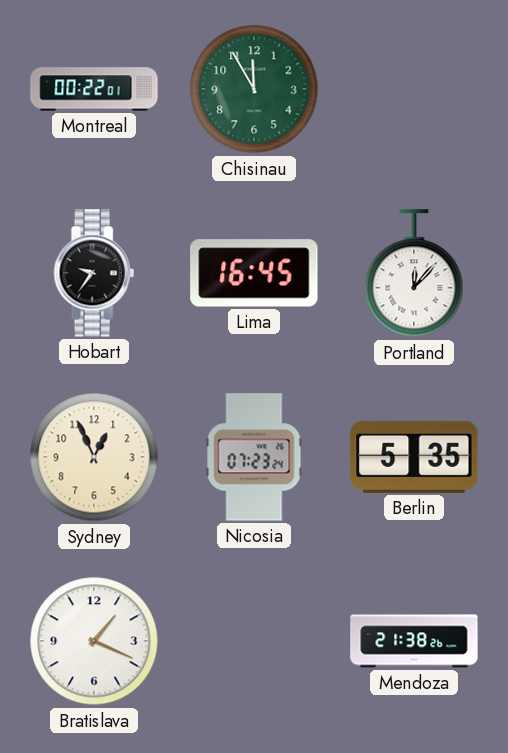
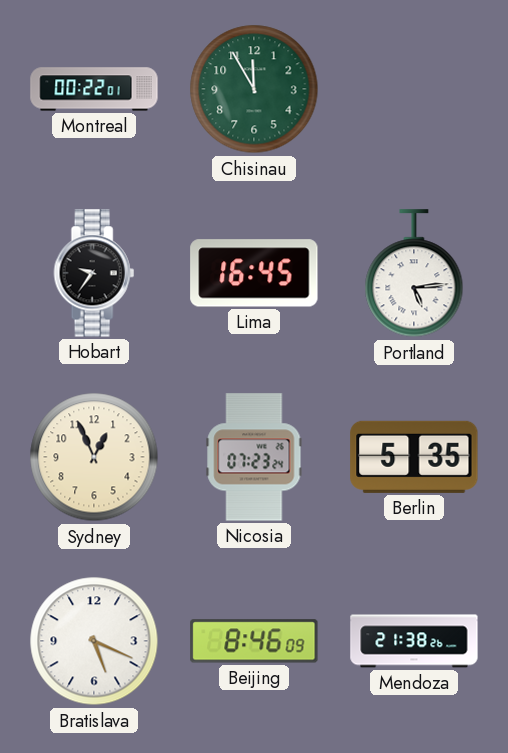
Portland: 12:07 -> 5:14
Bratislava: 1:19 -> 5:19
Beijing: none -> 8:46
